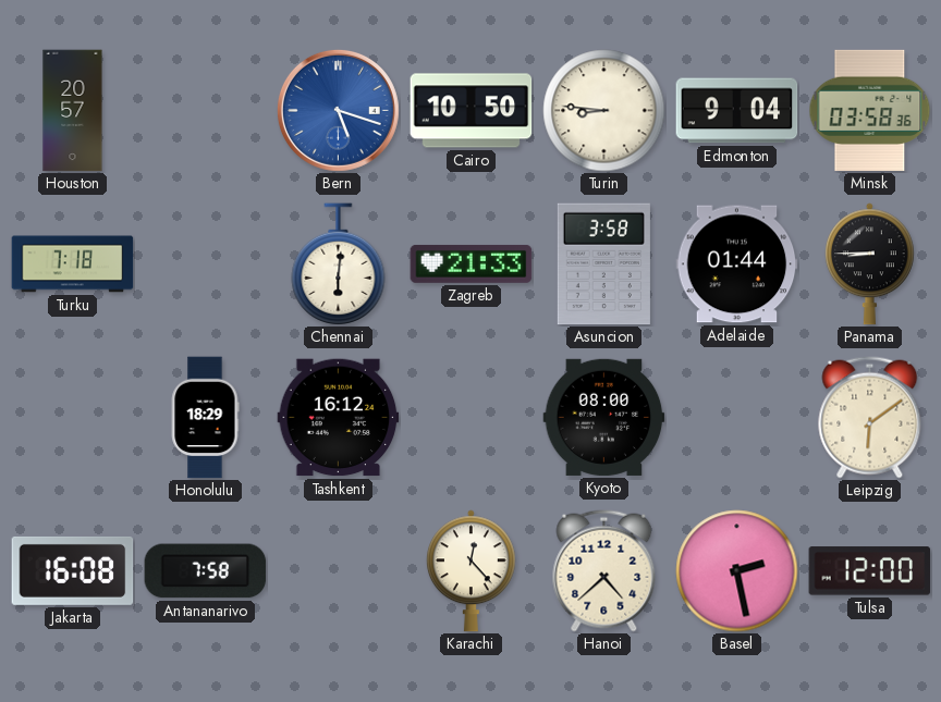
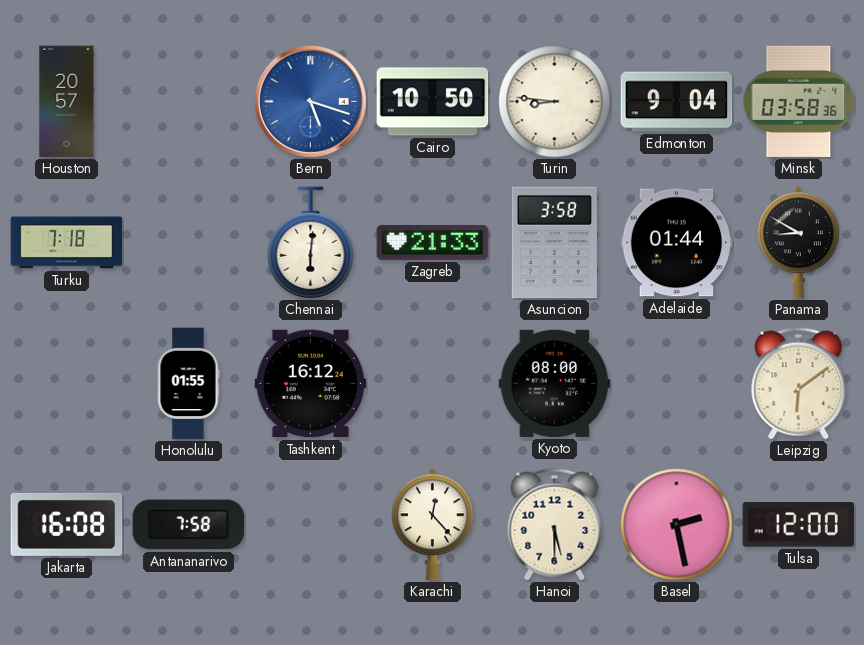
Panama: 8:45 -> 8:50
Honolulu: 18:29 -> 01:55
Hanoi: 4:38 -> 5:30
